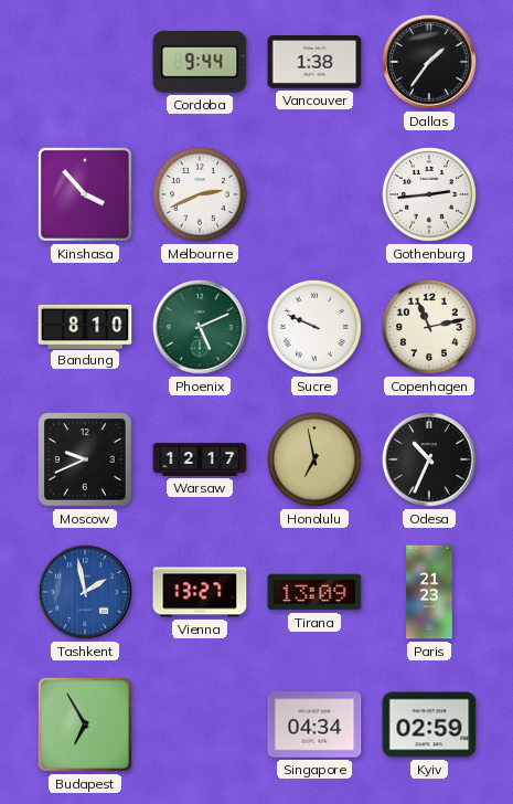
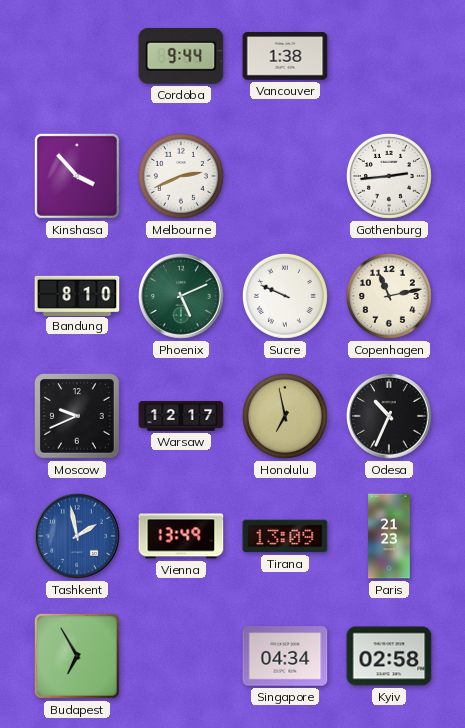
Dallas: 1:36 -> none
Vienna: 13:27 -> 13:49
Kyiv: 02:59 -> 02:58
